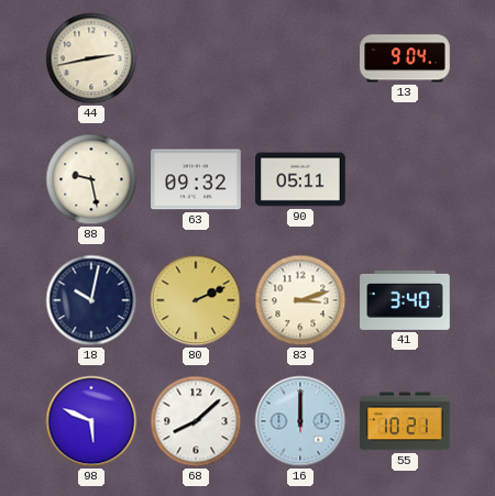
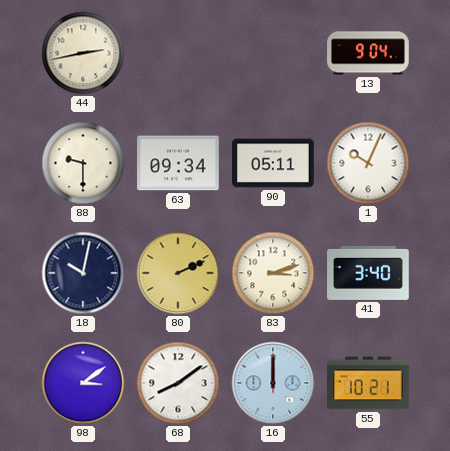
88: 9:28 -> 9:30
63: 09:32 -> 09:34
1: none -> 10:04
98: 5:49 -> 3:09
68: 8:08 -> 8:09
